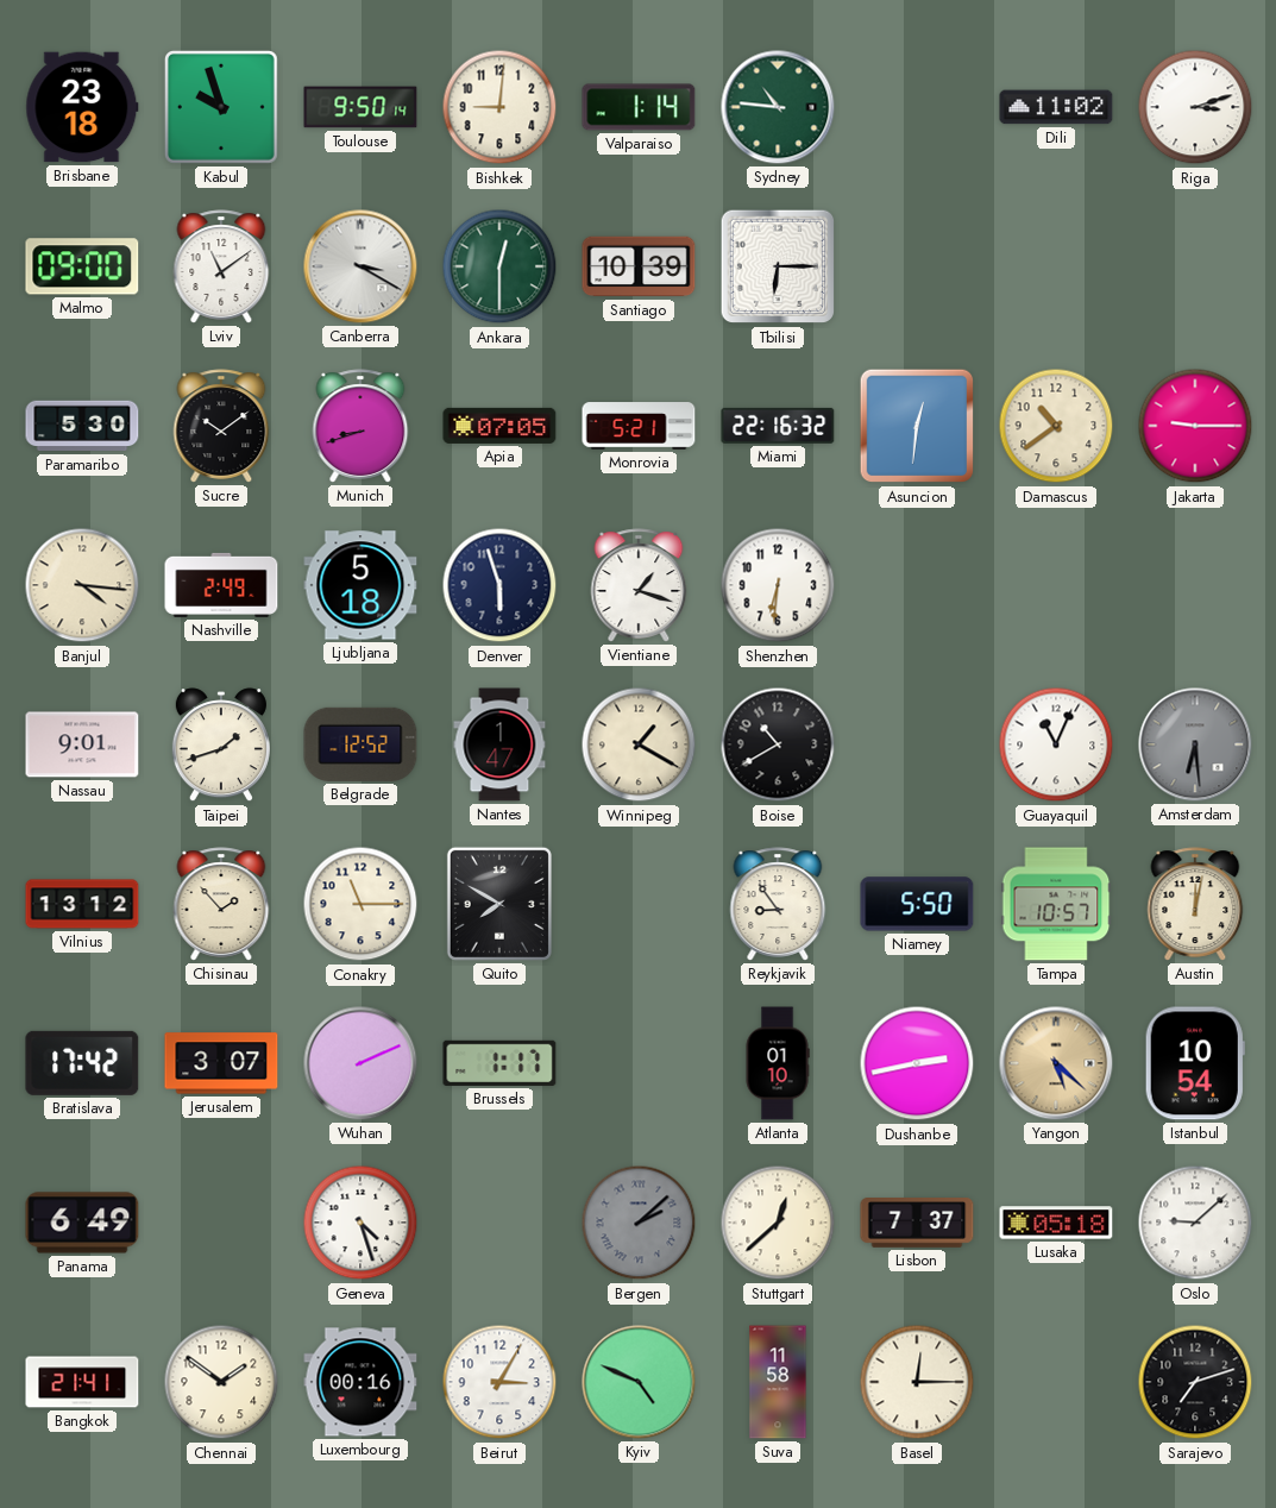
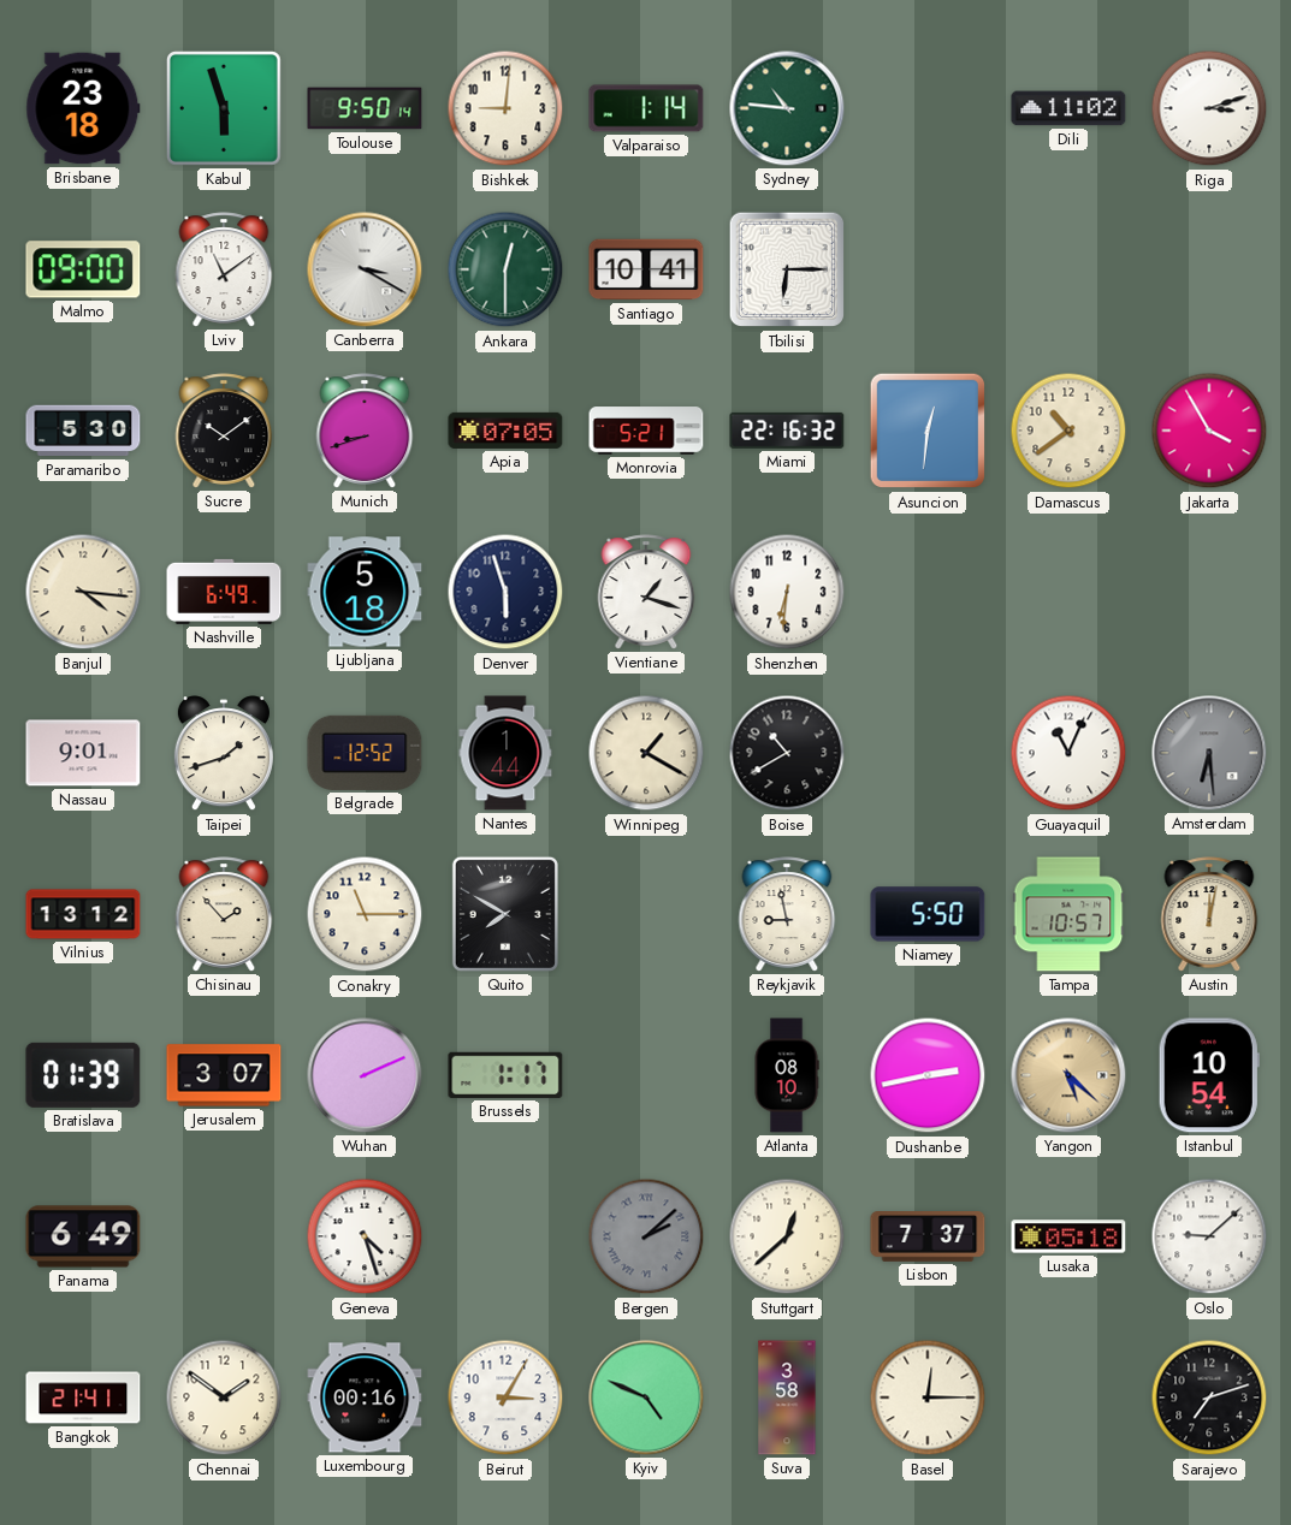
Kabul: 9:57 -> 5:57
Santiago: 10:39 -> 10:41
Jakarta: 9:15 -> 3:55
Nashville: 2:49 -> 6:49
Nantes: 1:47 -> 1:44
Reykjavik: 8:54 -> 8:58
Bratislava: 17:42 -> 01:39
Atlanta: 01:10 -> 08:10
Suva: 11:58 -> 3:58
